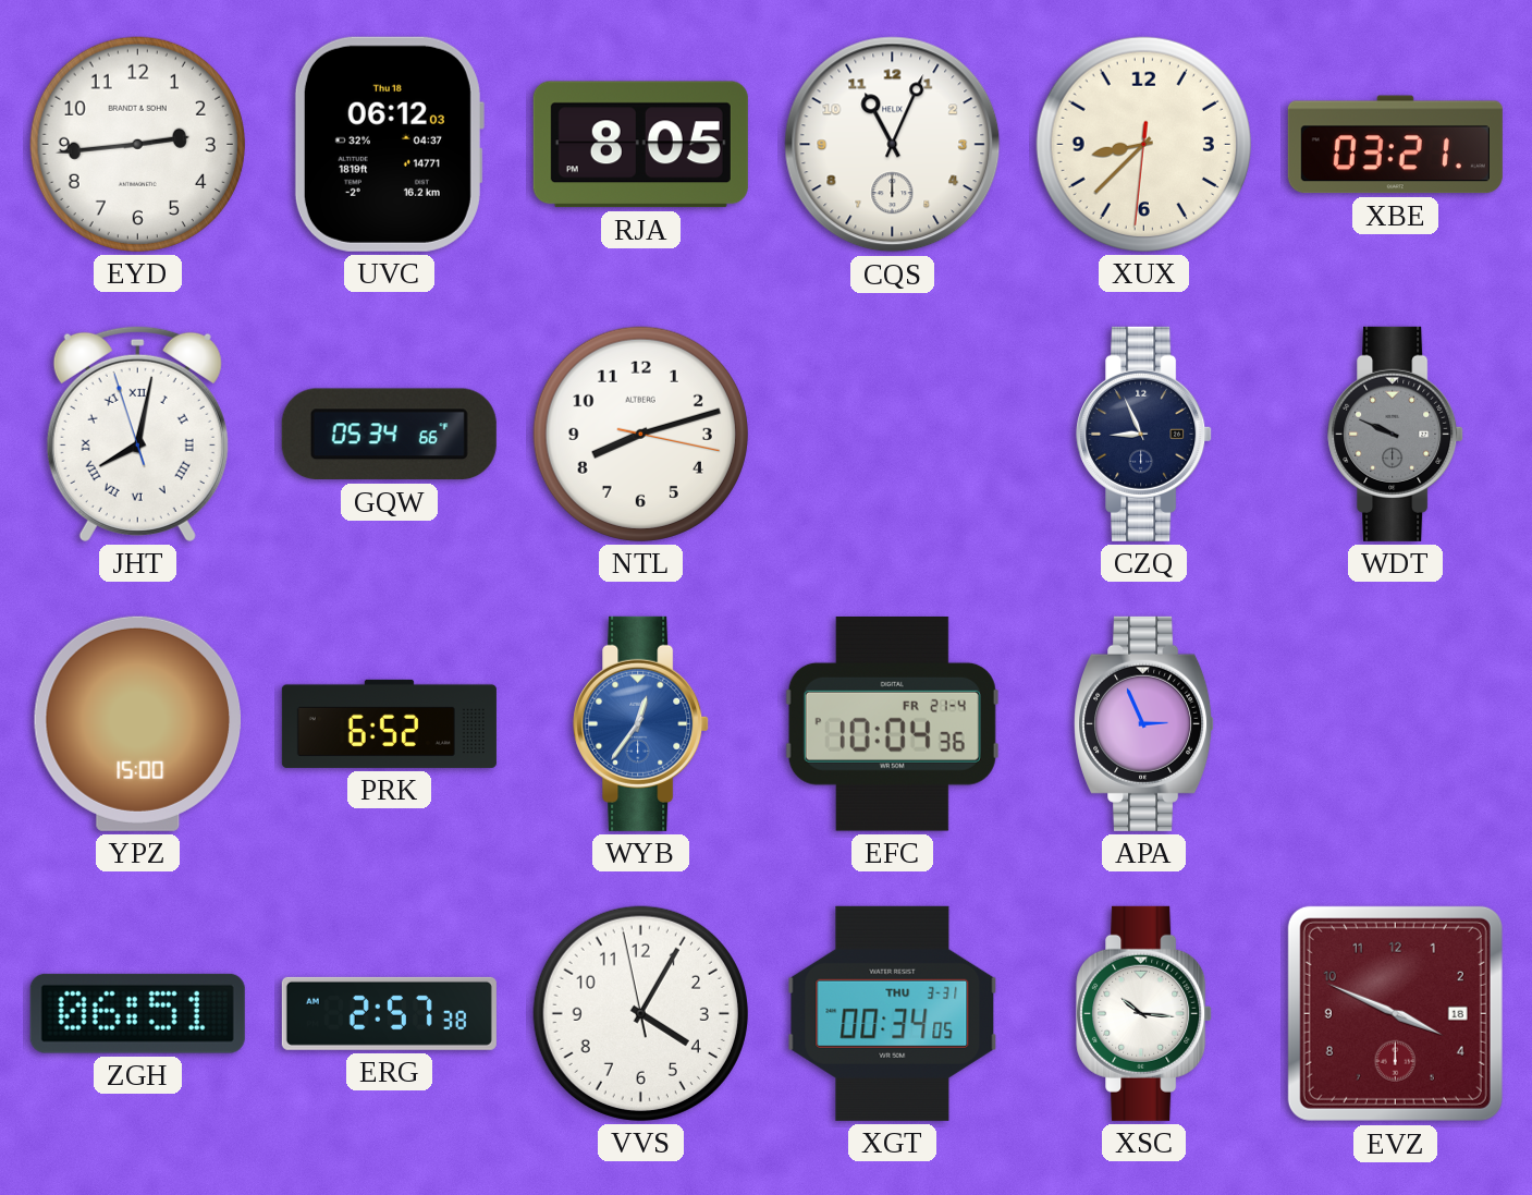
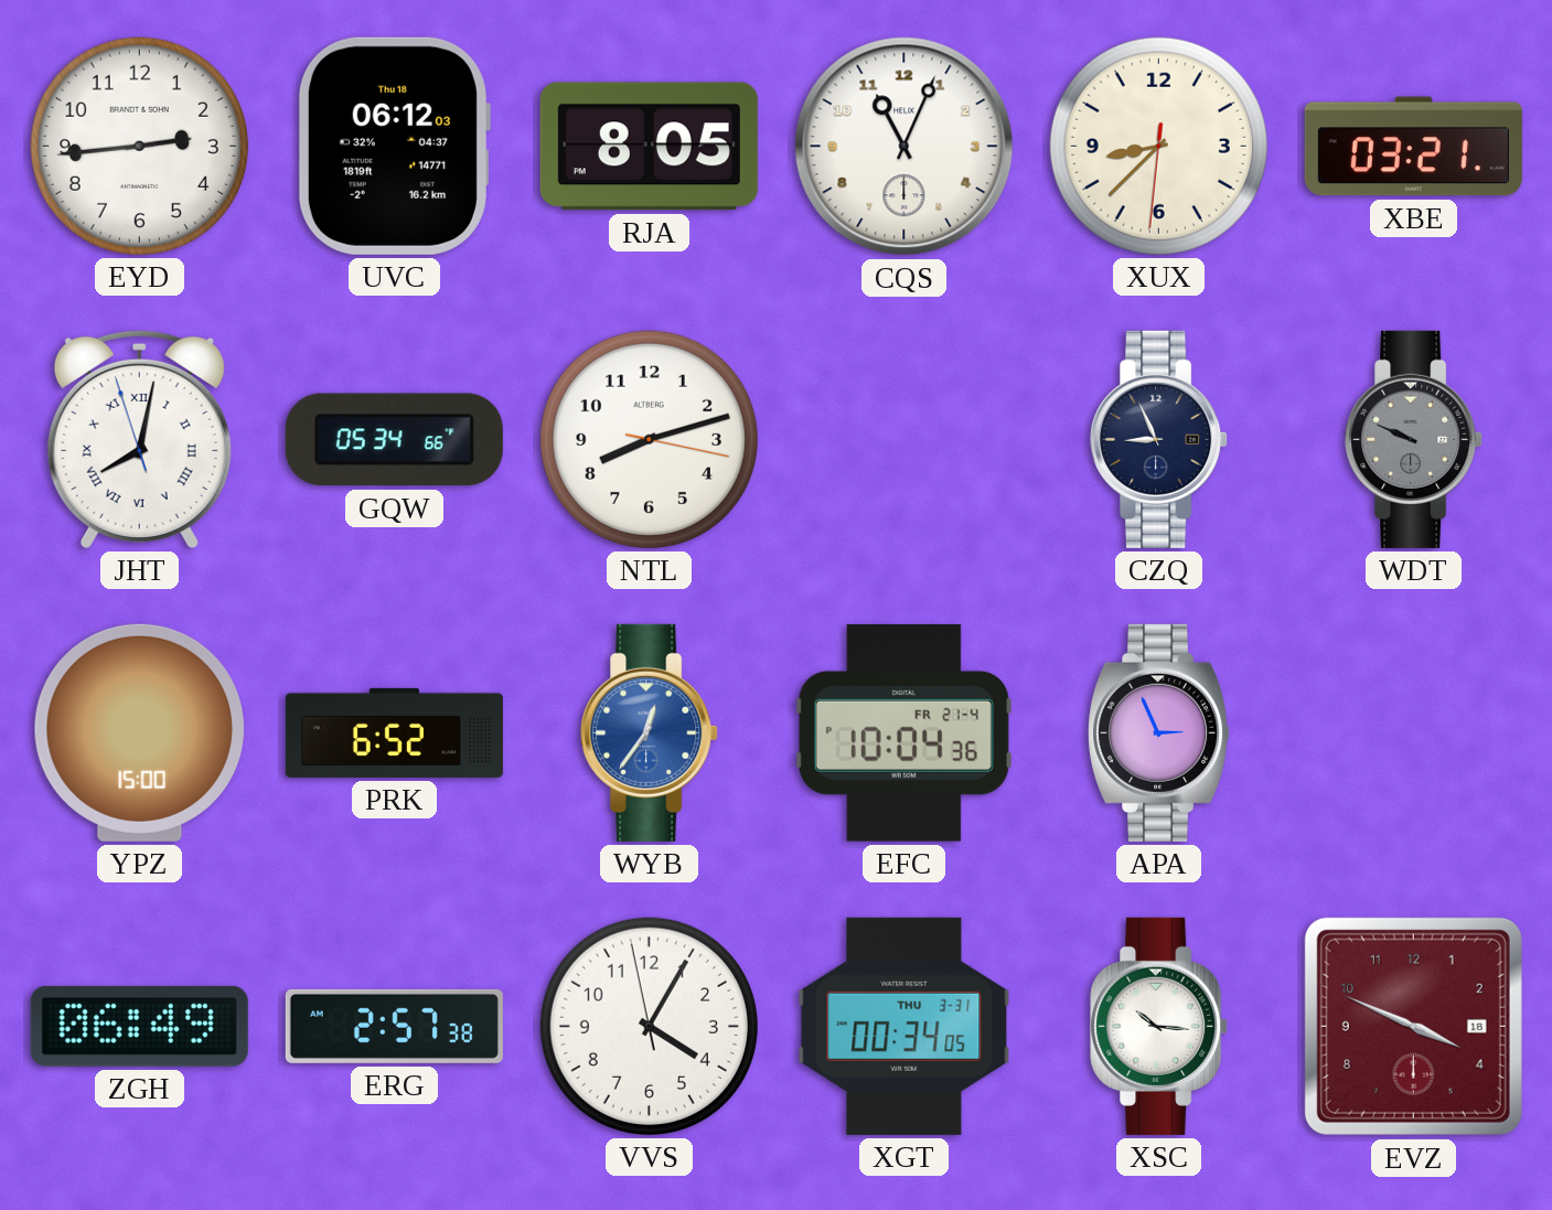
ZGH: 06:51 -> 06:49
